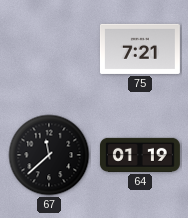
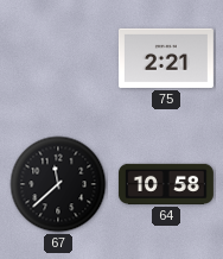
75: 7:21 -> 2:21
64: 01:19 -> 10:58
